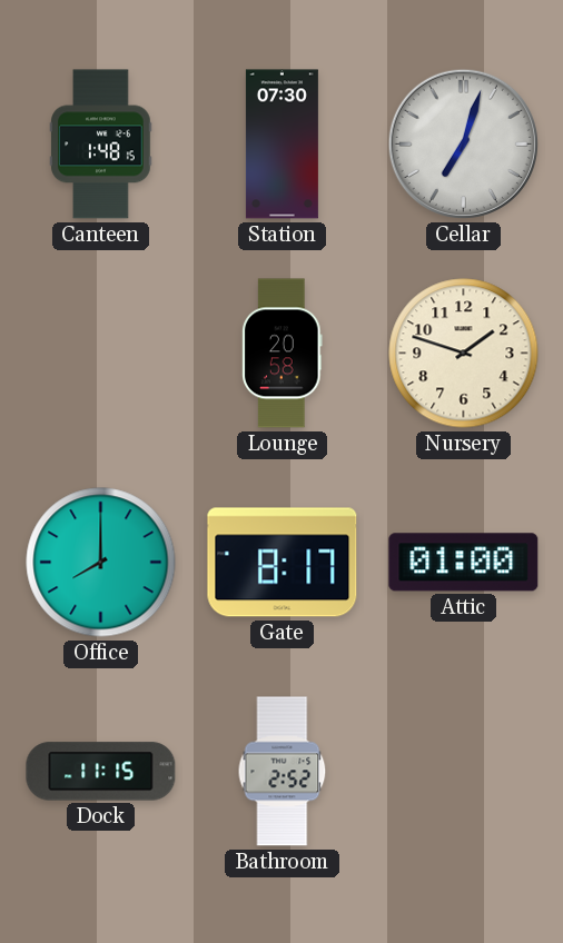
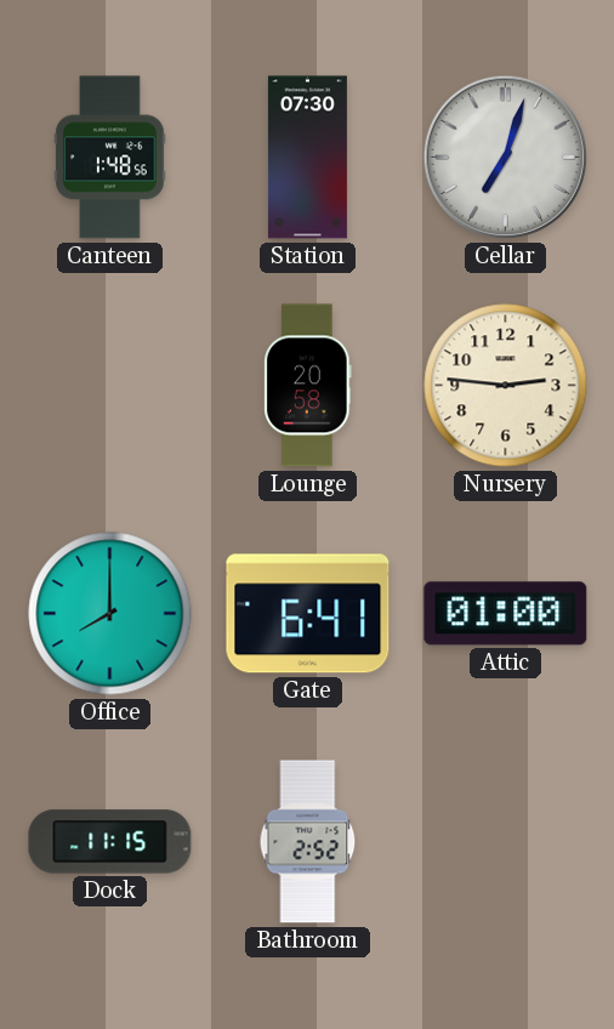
Canteen: 1:48:15 -> 1:48:56
Nursery: 1:48 -> 2:46
Gate: 8:17 -> 6:41
